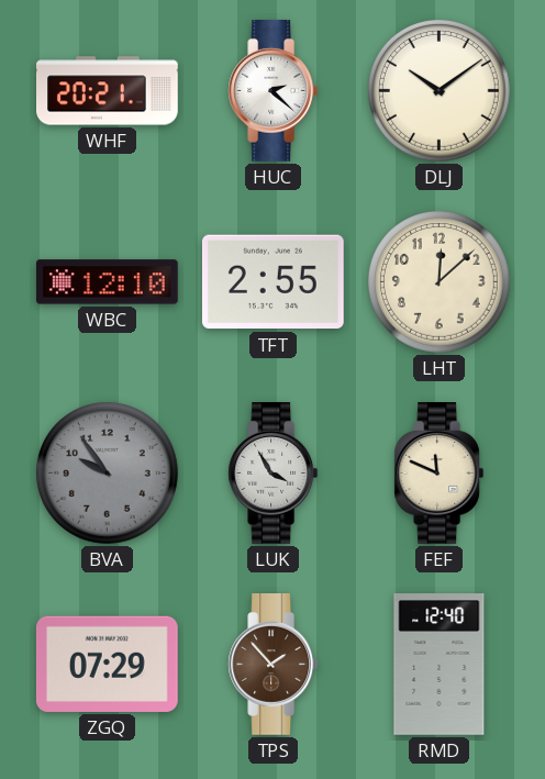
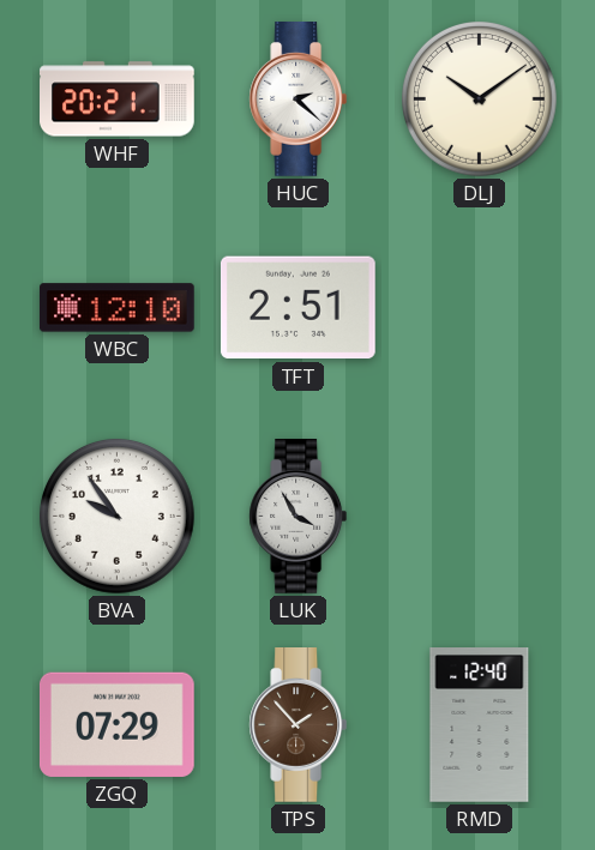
TFT: 2:55 -> 2:51
LHT: 12:08 -> none
BVA dial: grey -> white
FEF: 11:49 -> none
